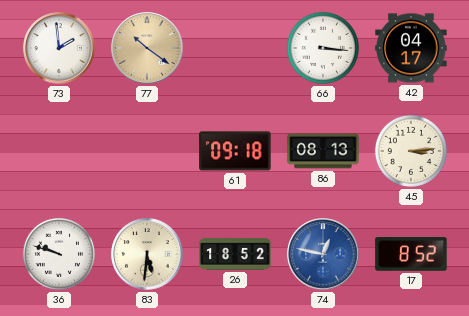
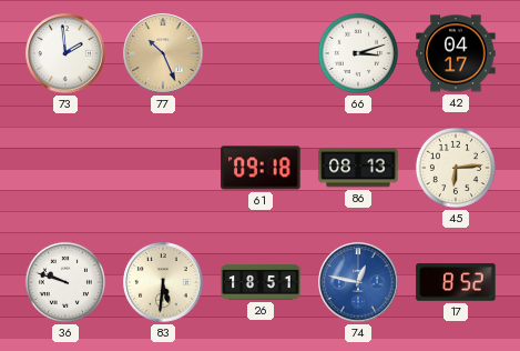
77: 10:21 -> 10:26
66: 3:16 -> 3:12
45: 3:14 -> 6:14
26: 18:52 -> 18:51
